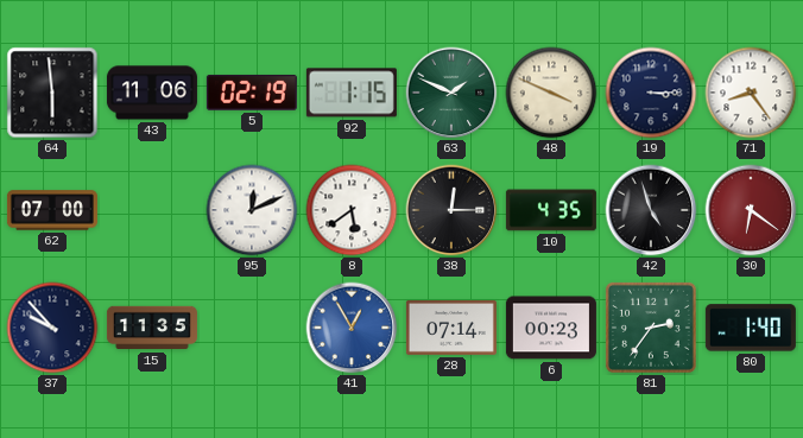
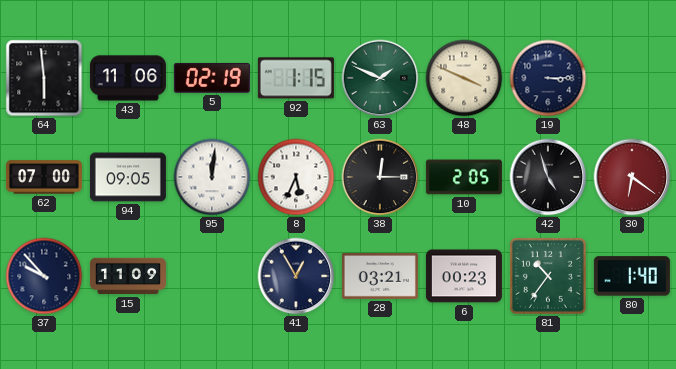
71: 8:24 -> none
94: none -> 09:05
95: 12:11 -> 12:01
8: 5:39 -> 5:34
10: 4:35 -> 2:05
15: 11:35 -> 11:09
41 dial: blue -> navy
28: 07:14 -> 03:21
81: 2:36 -> 10:36
